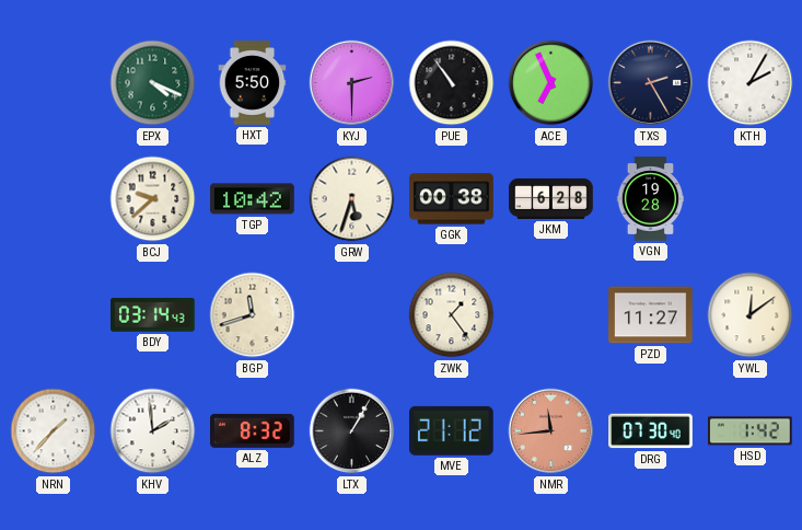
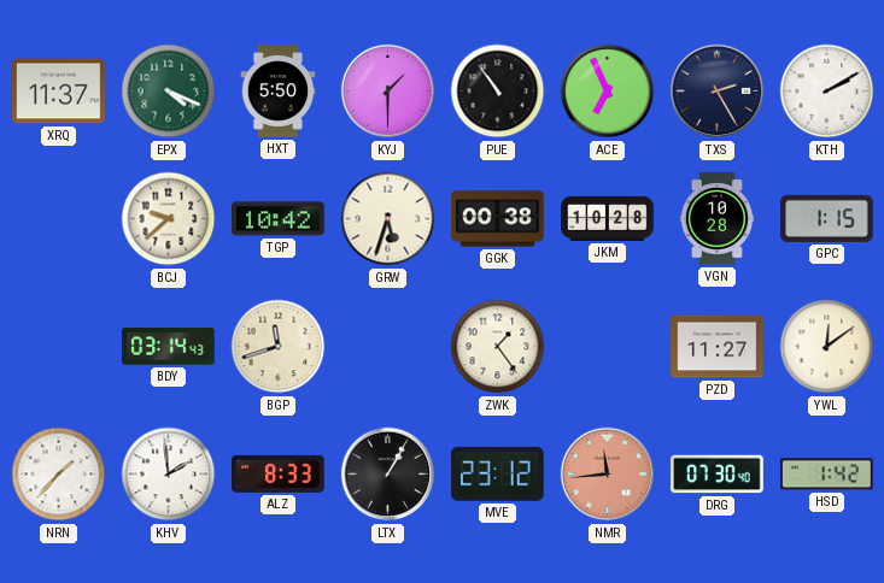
XRQ: none -> 11:37
KYJ: 2:30 -> 1:30
KTH: 2:05 -> 2:10
JKM: 6:28 -> 10:28
VGN: 19:28 -> 10:28
GPC: none -> 1:15
ALZ: 8:32 -> 8:33
MVE: 21:12 -> 23:12
